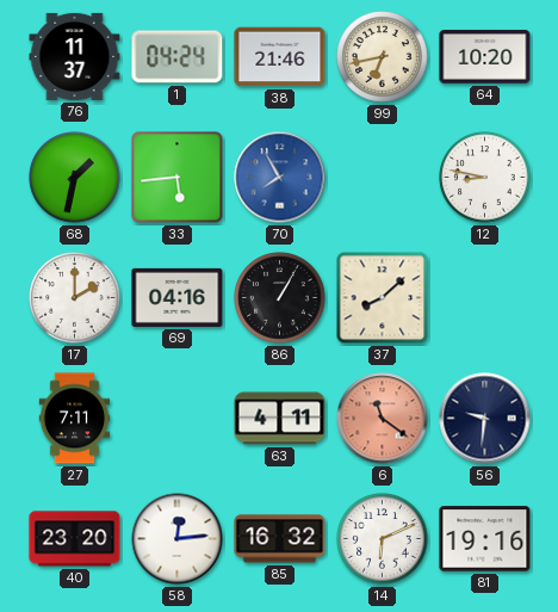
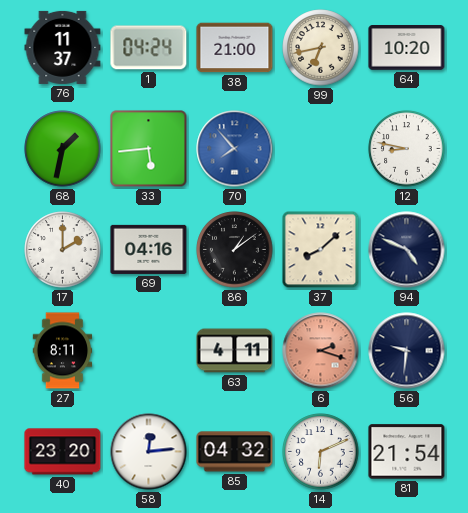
38: 21:46 -> 21:00
70: 7:55 -> 7:53
86: 1:05 -> 1:09
94: none -> 4:49
27: 7:11 -> 8:11
6: 11:21 -> 2:18
85: 16:32 -> 04:32
81: 19:16 -> 21:54
